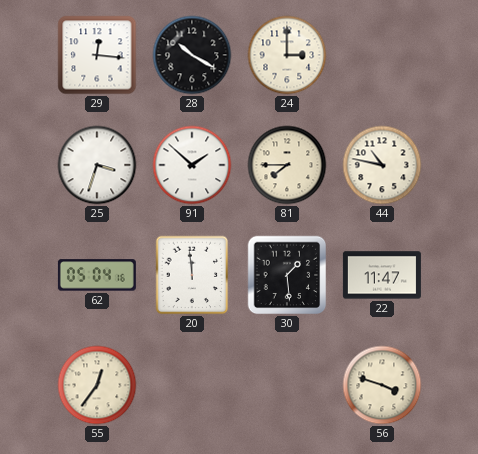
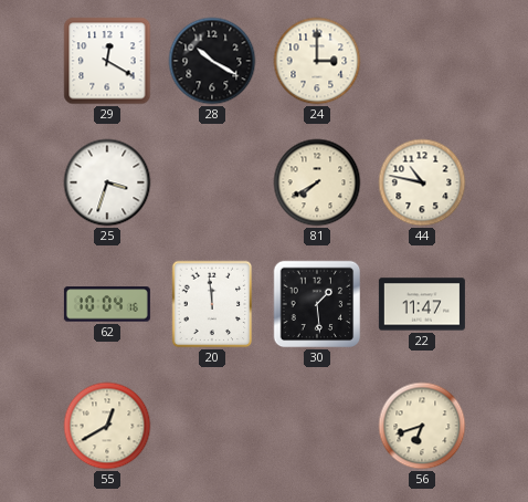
29: 12:16 -> 12:20
91: 1:52 -> none
81: 7:45 -> 7:40
62: 05:04 -> 10:04
55: 12:36 -> 12:40
56: 3:48 -> 6:42
